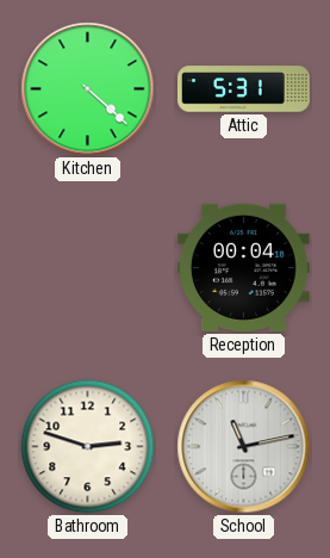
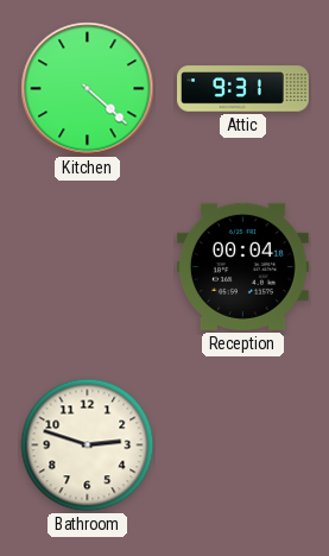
Attic: 5:31 -> 9:31
School: 11:13 -> none
